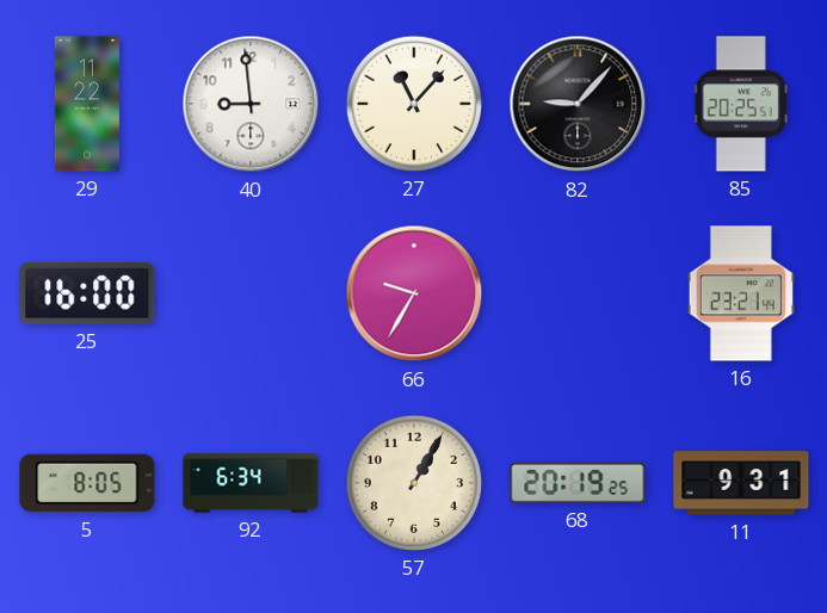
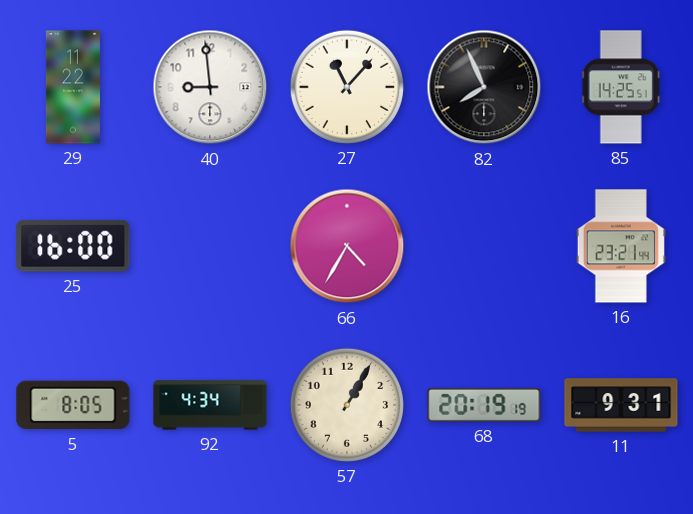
82: 9:07 -> 7:56
85: 20:25 -> 14:25
66: 9:35 -> 4:35
92: 6:34 -> 4:34
68: 20:19:25 -> 20:19:19
